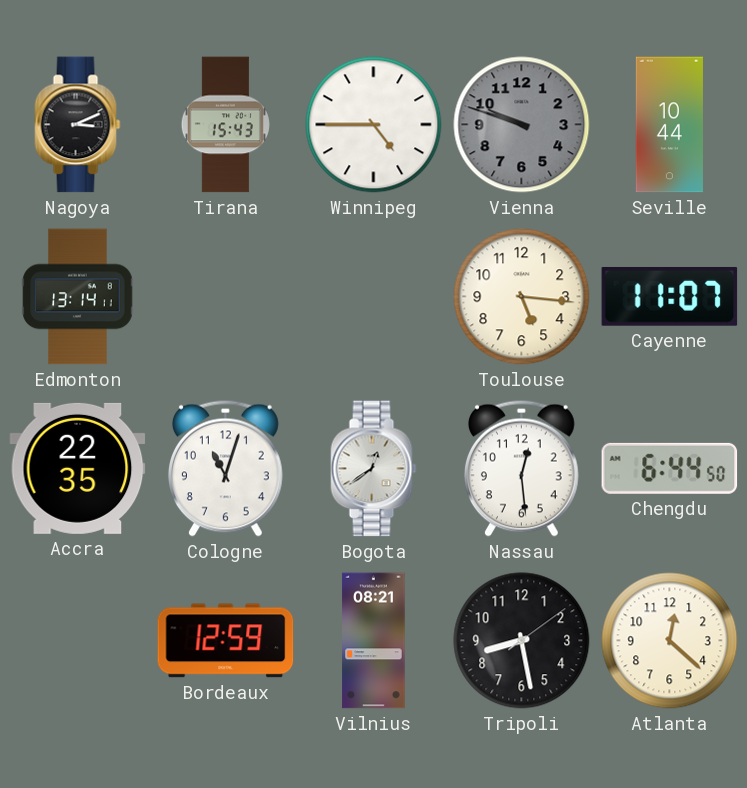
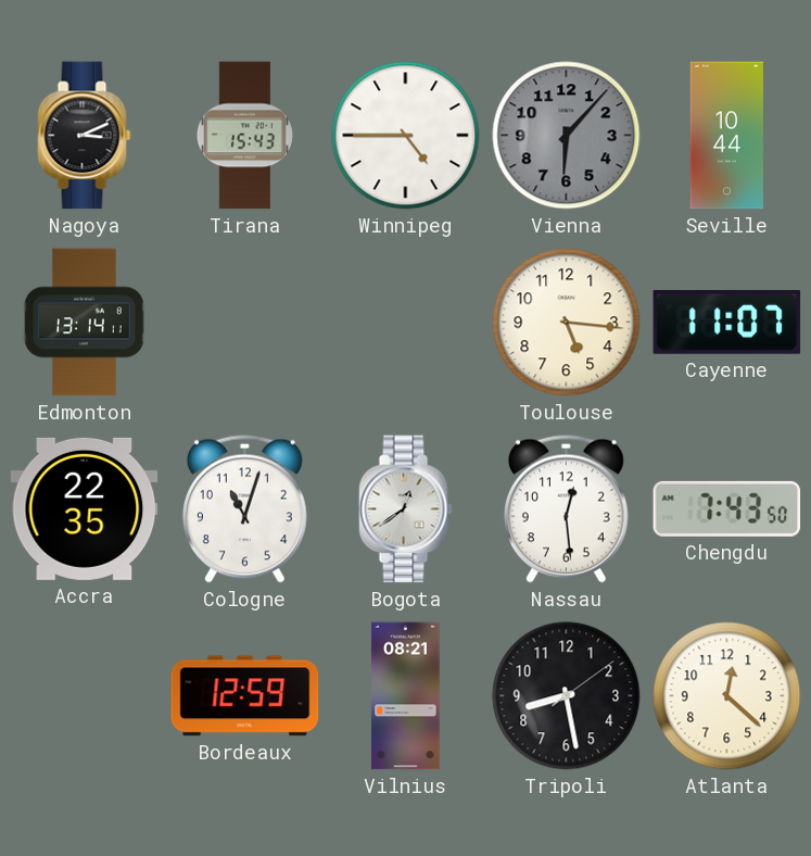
Vienna: 9:48 -> 6:07
Chengdu: 6:44 -> 7:43
